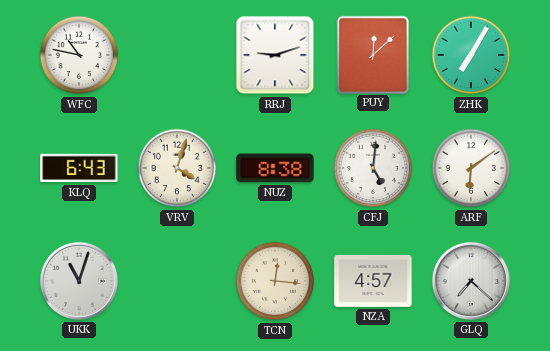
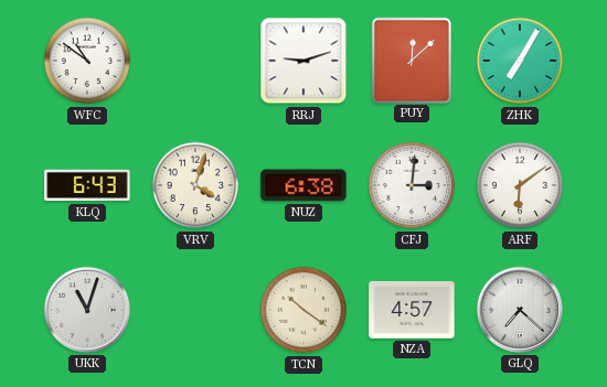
WFC: 10:47 -> 10:51
NUZ: 8:38 -> 6:38
CFJ: 5:01 -> 3:01
TCN: 12:16 -> 10:21
